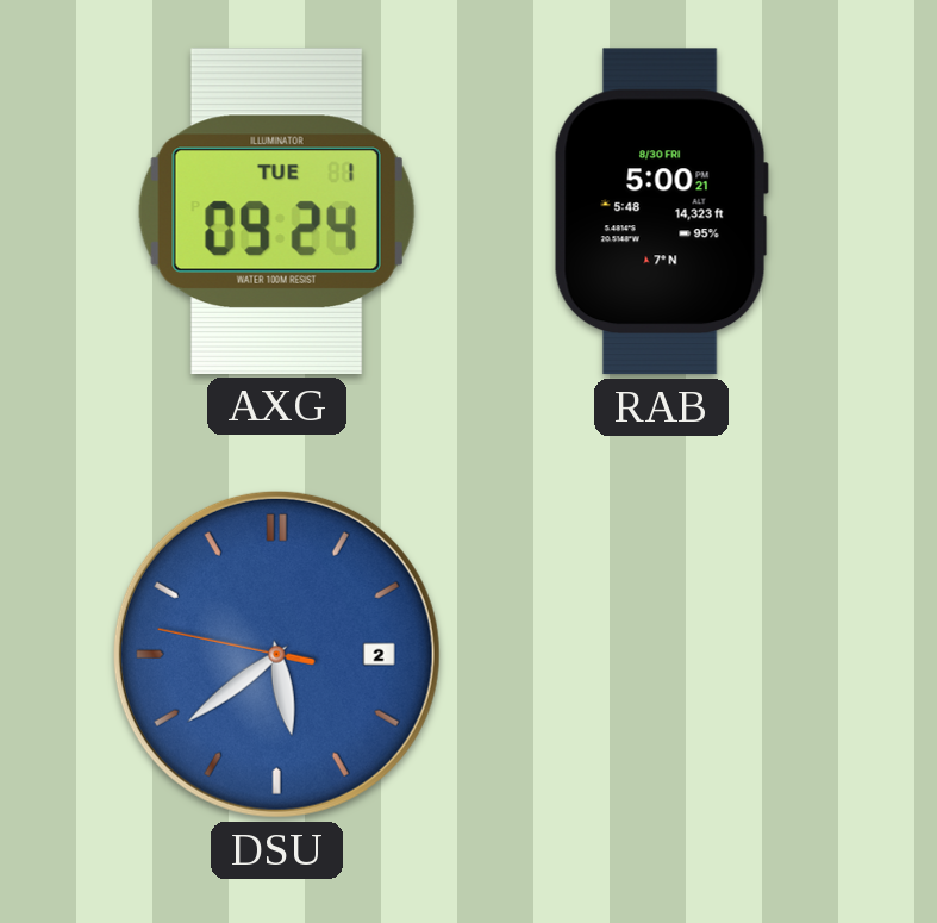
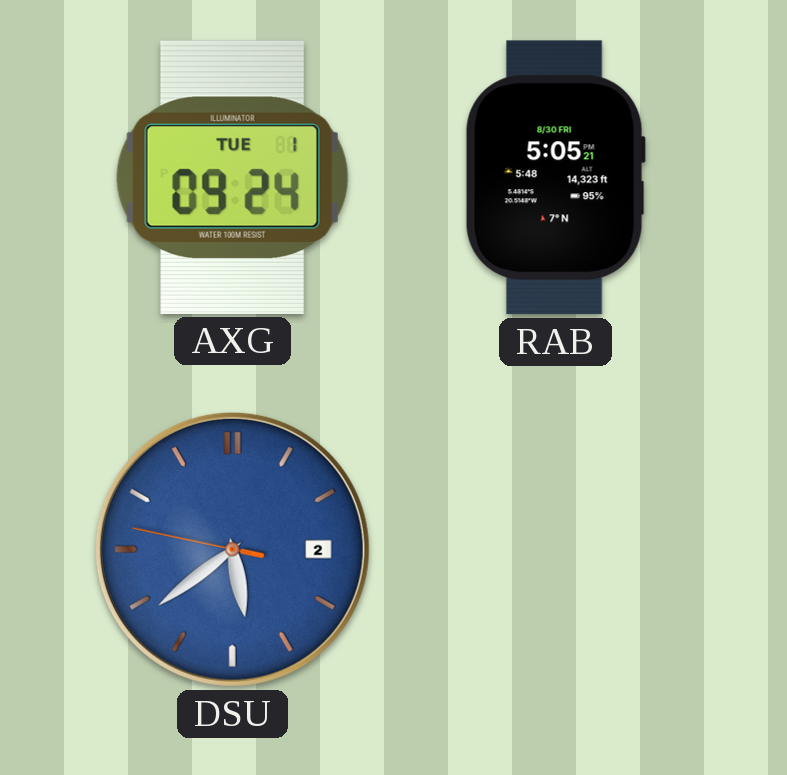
RAB: 5:00 -> 5:05
